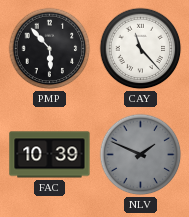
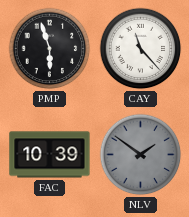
PMP: 5:53 -> 5:57
NLV: 1:49 -> 1:51
